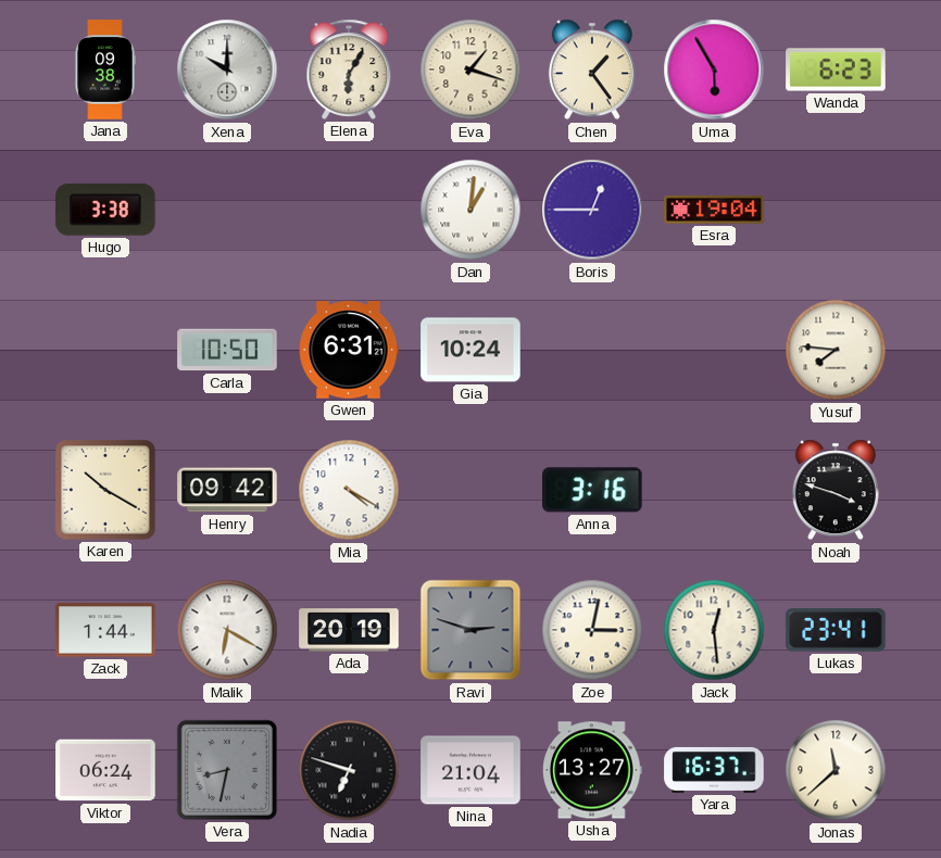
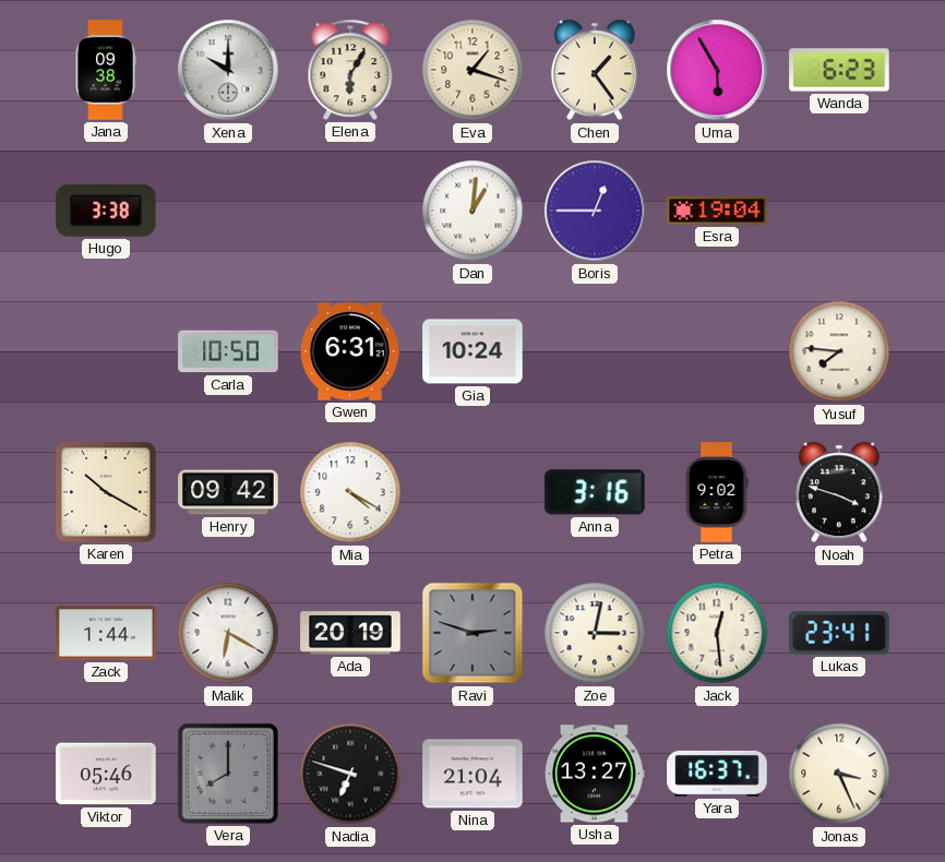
Petra: none -> 9:02
Viktor: 06:24 -> 05:46
Vera: 8:32 -> 8:00
Jonas: 11:38 -> 3:26
